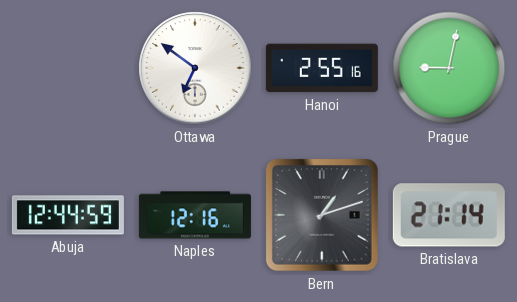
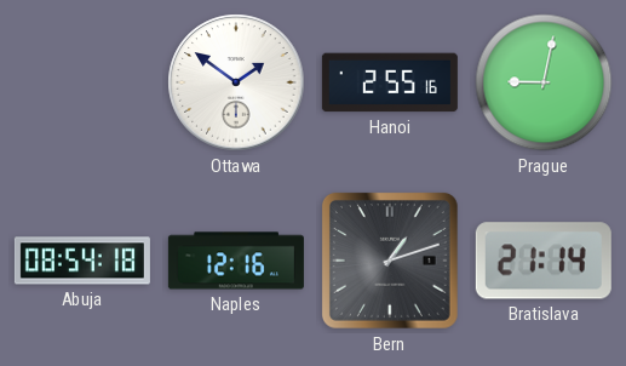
Ottawa: 6:51 -> 1:51
Abuja: 12:44 -> 08:54
